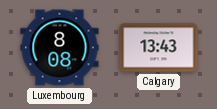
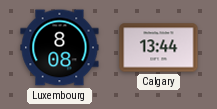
Calgary: 13:43 -> 13:44
